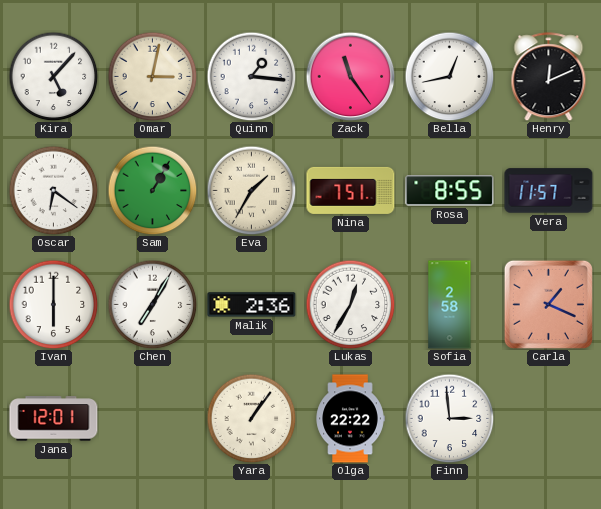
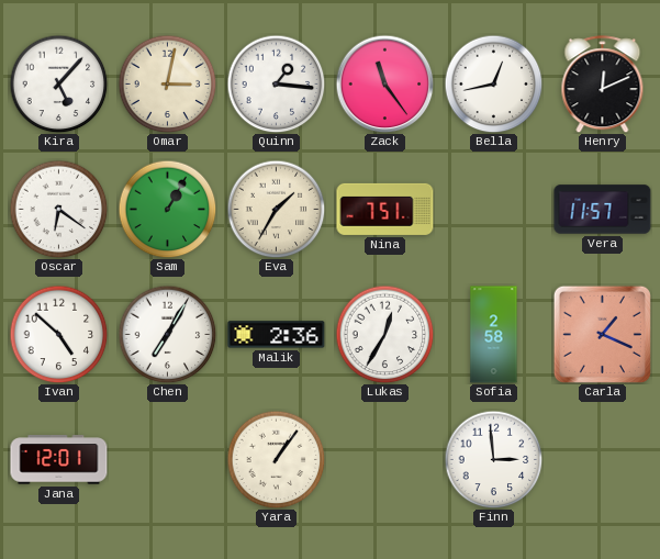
Rosa: 8:55 -> none
Ivan: 6:00 -> 4:52
Olga: 22:22 -> none
